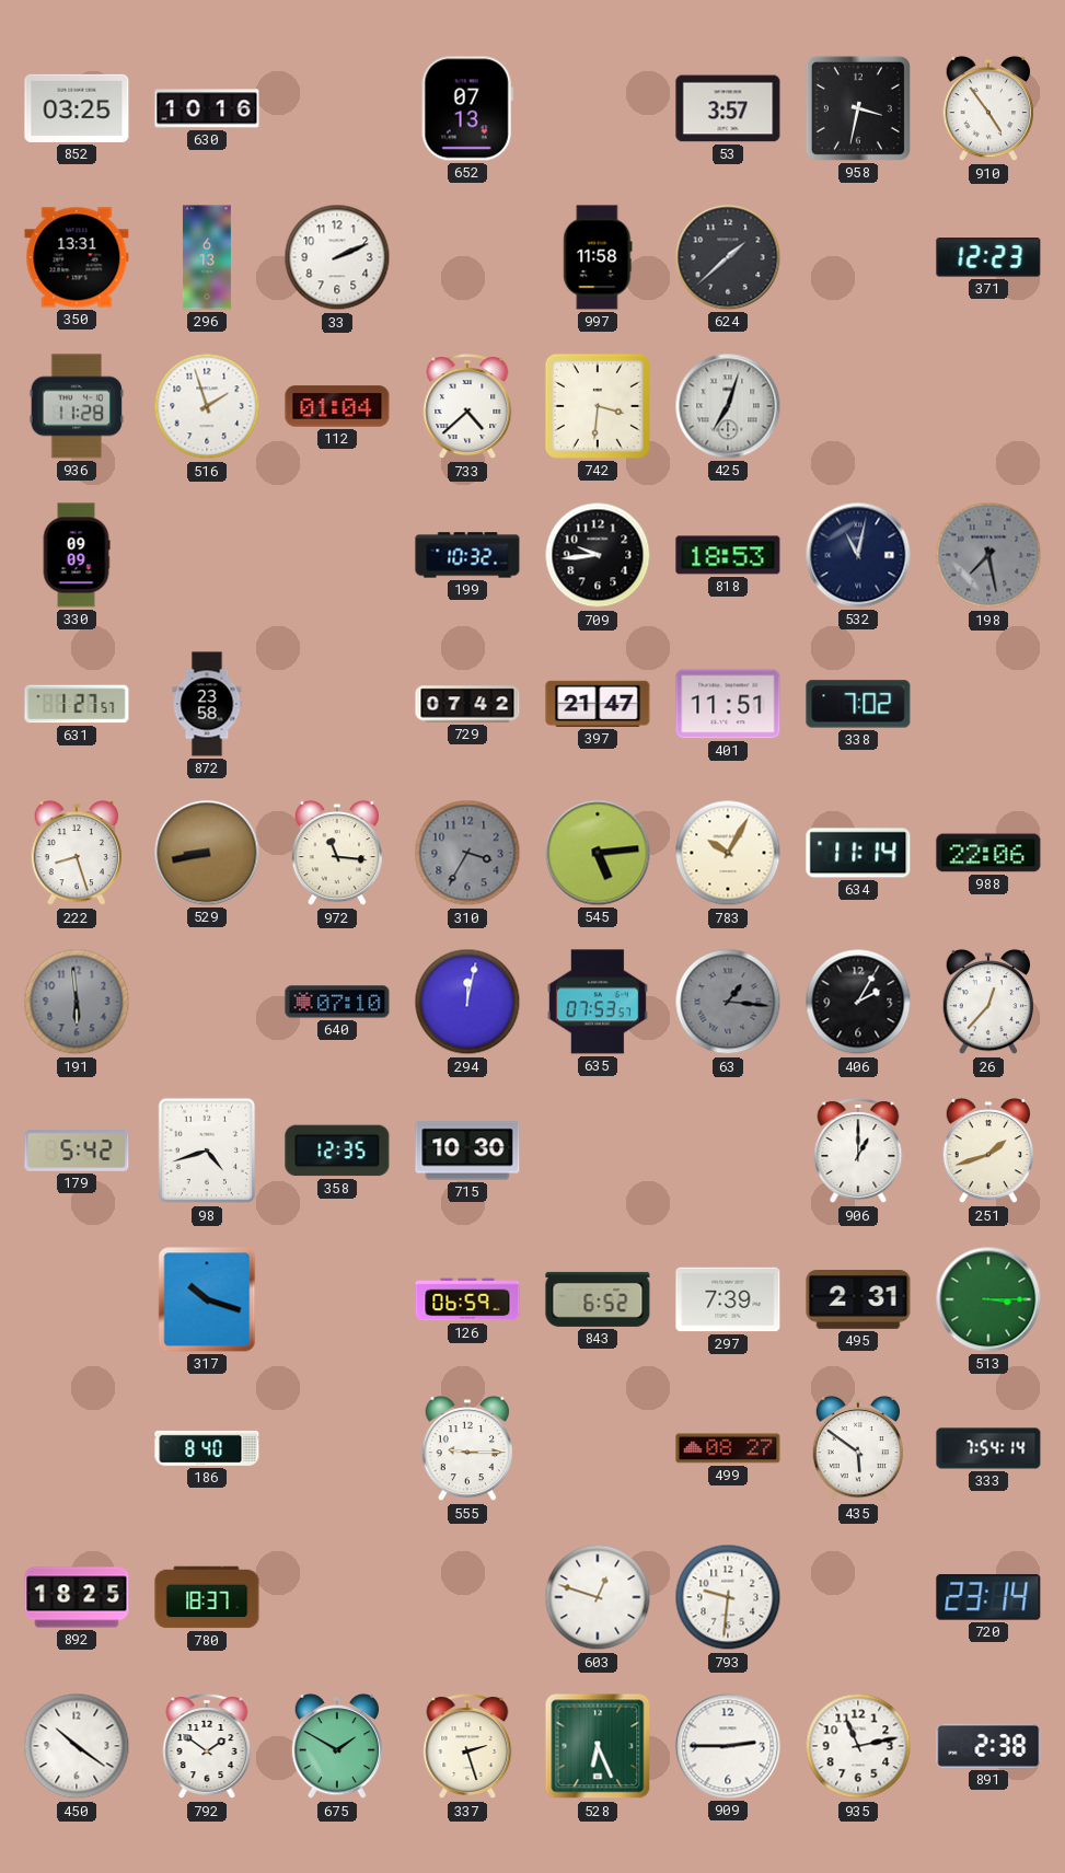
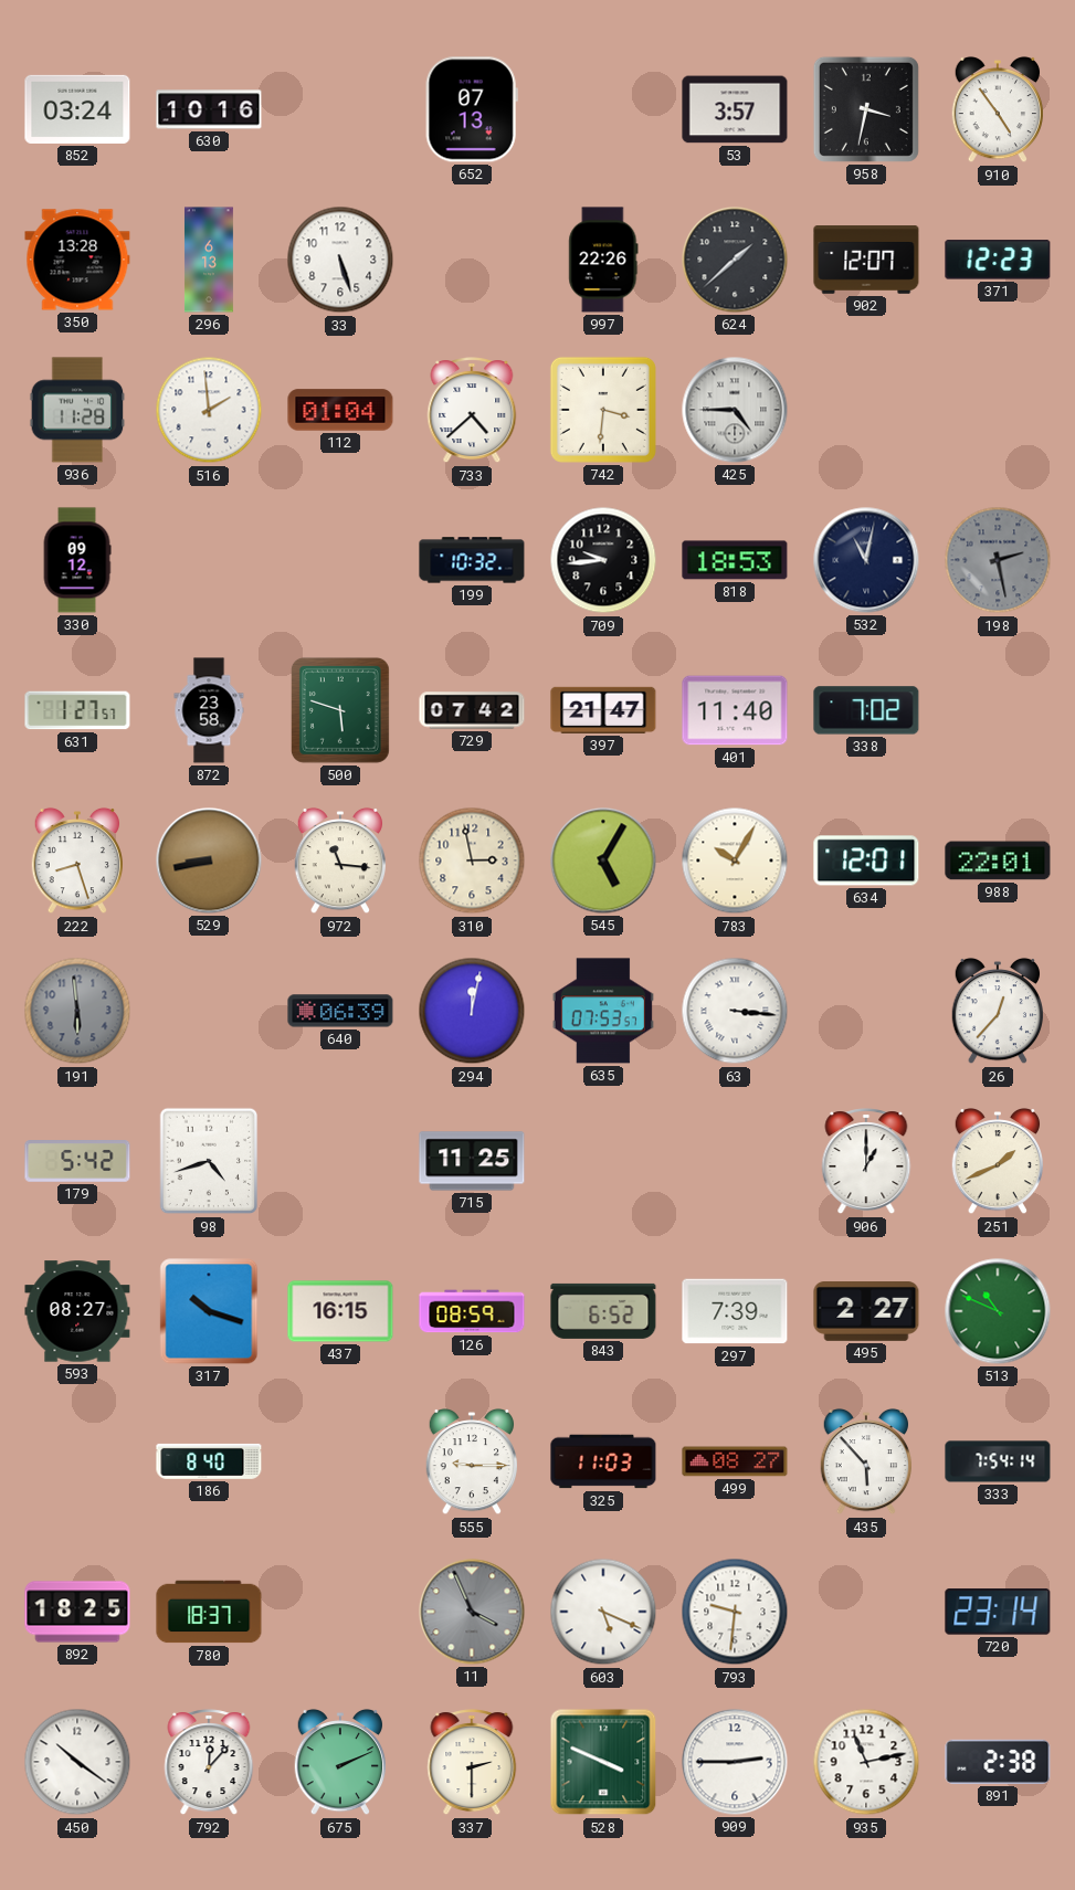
852: 03:25 -> 03:24
350: 13:31 -> 13:28
33: 2:11 -> 5:27
997: 11:58 -> 22:26
902: none -> 12:07
516: 1:57 -> 1:59
425: 7:03 -> 4:45
330: 09:09 -> 09:12
198: 7:28 -> 2:28
500: none -> 5:48
401: 11:51 -> 11:40
310: 3:35 -> 2:58
310 dial: grey -> cream
545: 5:14 -> 5:05
634: 11:14 -> 12:01
988: 22:06 -> 22:01
640: 07:10 -> 06:39
63: 1:16 -> 3:16
63 dial: grey -> white
406: 2:05 -> none
358: 12:35 -> none
715: 10:30 -> 11:25
251: 1:42 -> 1:41
593: none -> 08:27
437: none -> 16:15
126: 06:59 -> 08:59
495: 2:31 -> 2:27
513: 3:15 -> 10:49
325: none -> 11:03
435: 5:51 -> 5:53
11: none -> 3:56
603: 12:48 -> 5:19
792: 1:51 -> 12:07
675: 1:50 -> 2:11
337: 2:27 -> 2:30
528: 6:26 -> 3:49
